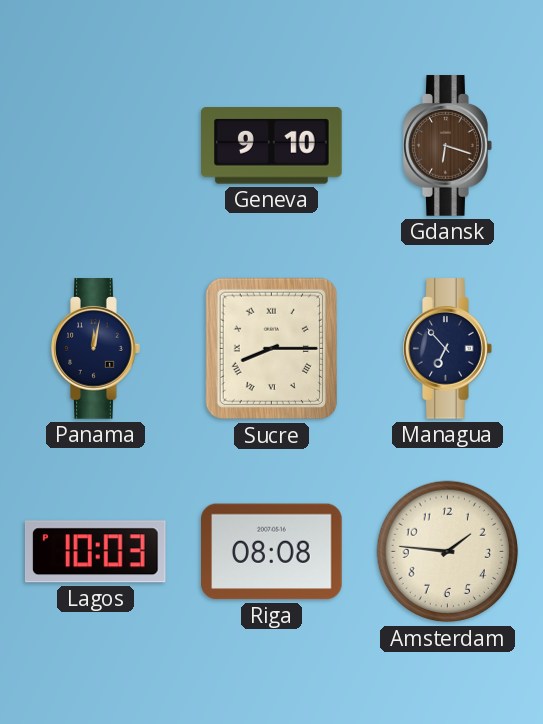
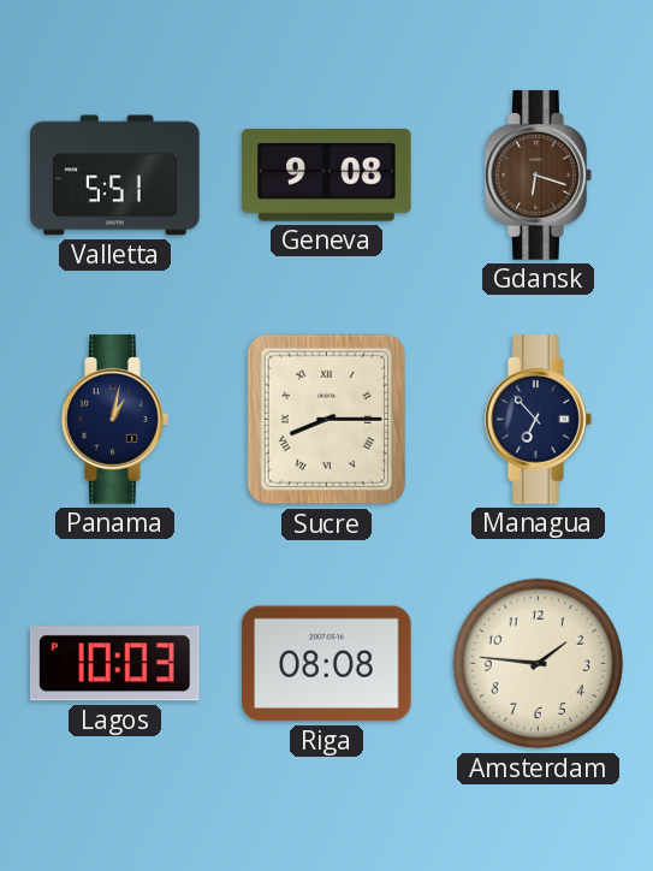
Valletta: none -> 5:51
Geneva: 9:10 -> 9:08
Panama: 12:02 -> 1:02
